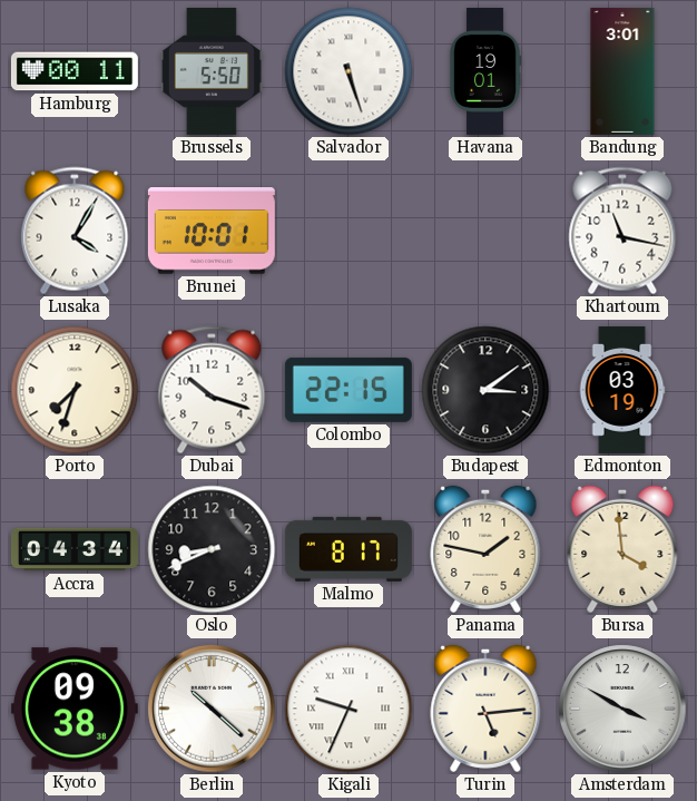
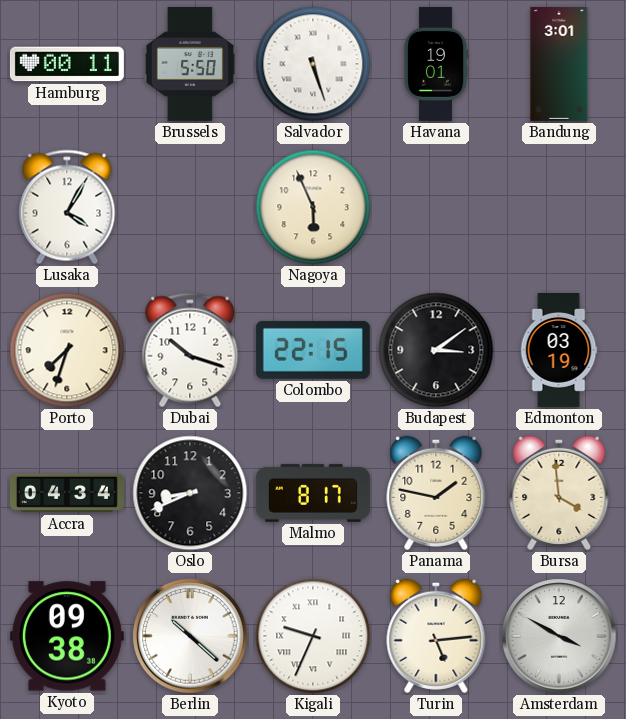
Brunei: 10:01 -> none
Nagoya: none -> 5:56
Khartoum: 11:17 -> none
